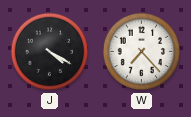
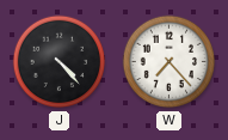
J: 4:20 -> 4:23
